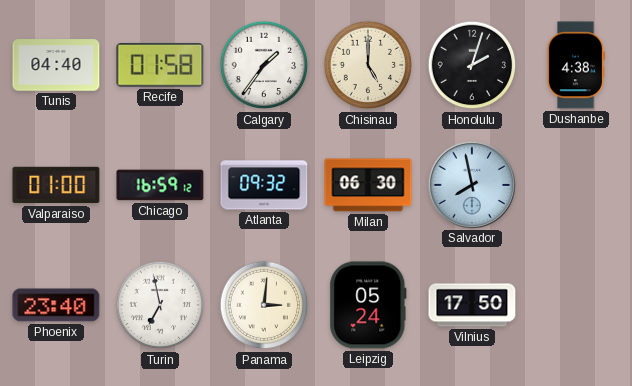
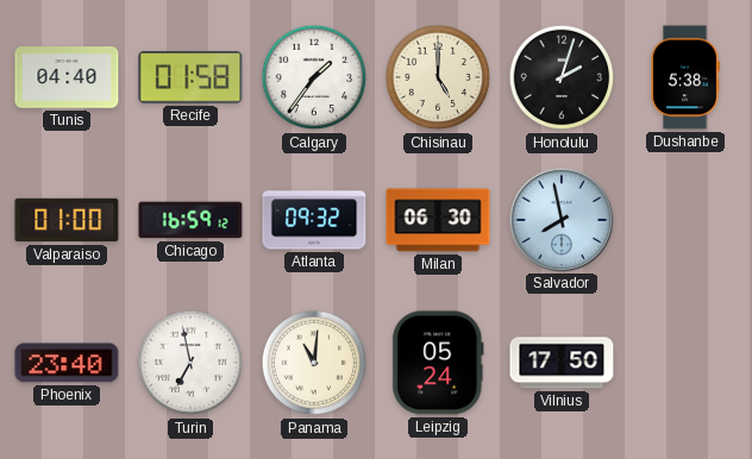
Dushanbe: 4:38 -> 5:38
Panama: 3:01 -> 11:01
